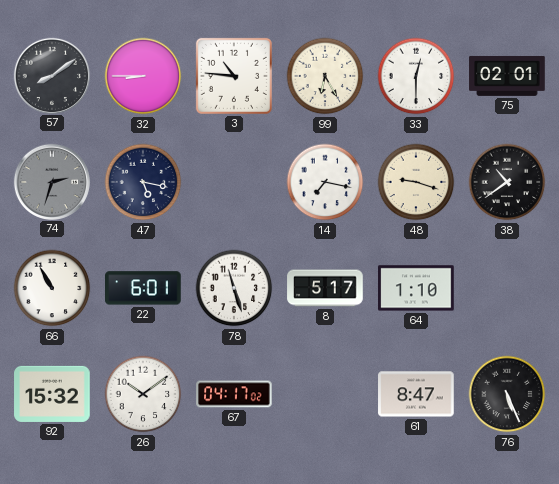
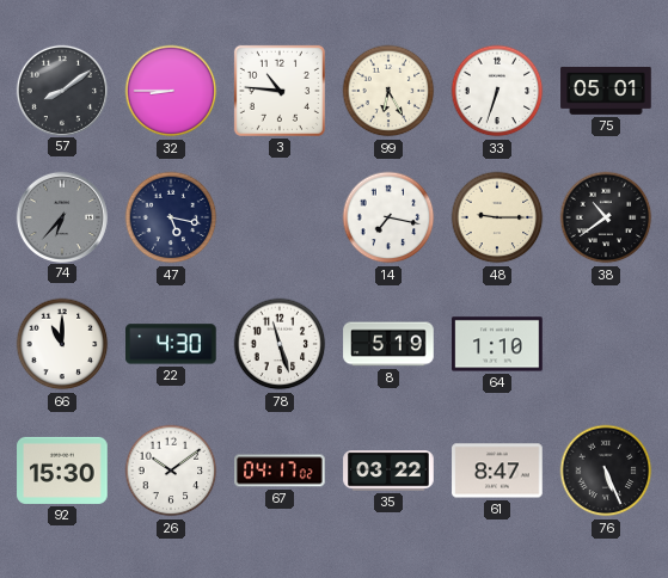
33: 12:30 -> 6:33
75: 02:01 -> 05:01
74: 2:33 -> 6:37
48: 9:18 -> 9:15
66: 10:55 -> 11:00
22: 6:01 -> 4:30
8: 5:17 -> 5:19
92: 15:32 -> 15:30
35: none -> 03:22
